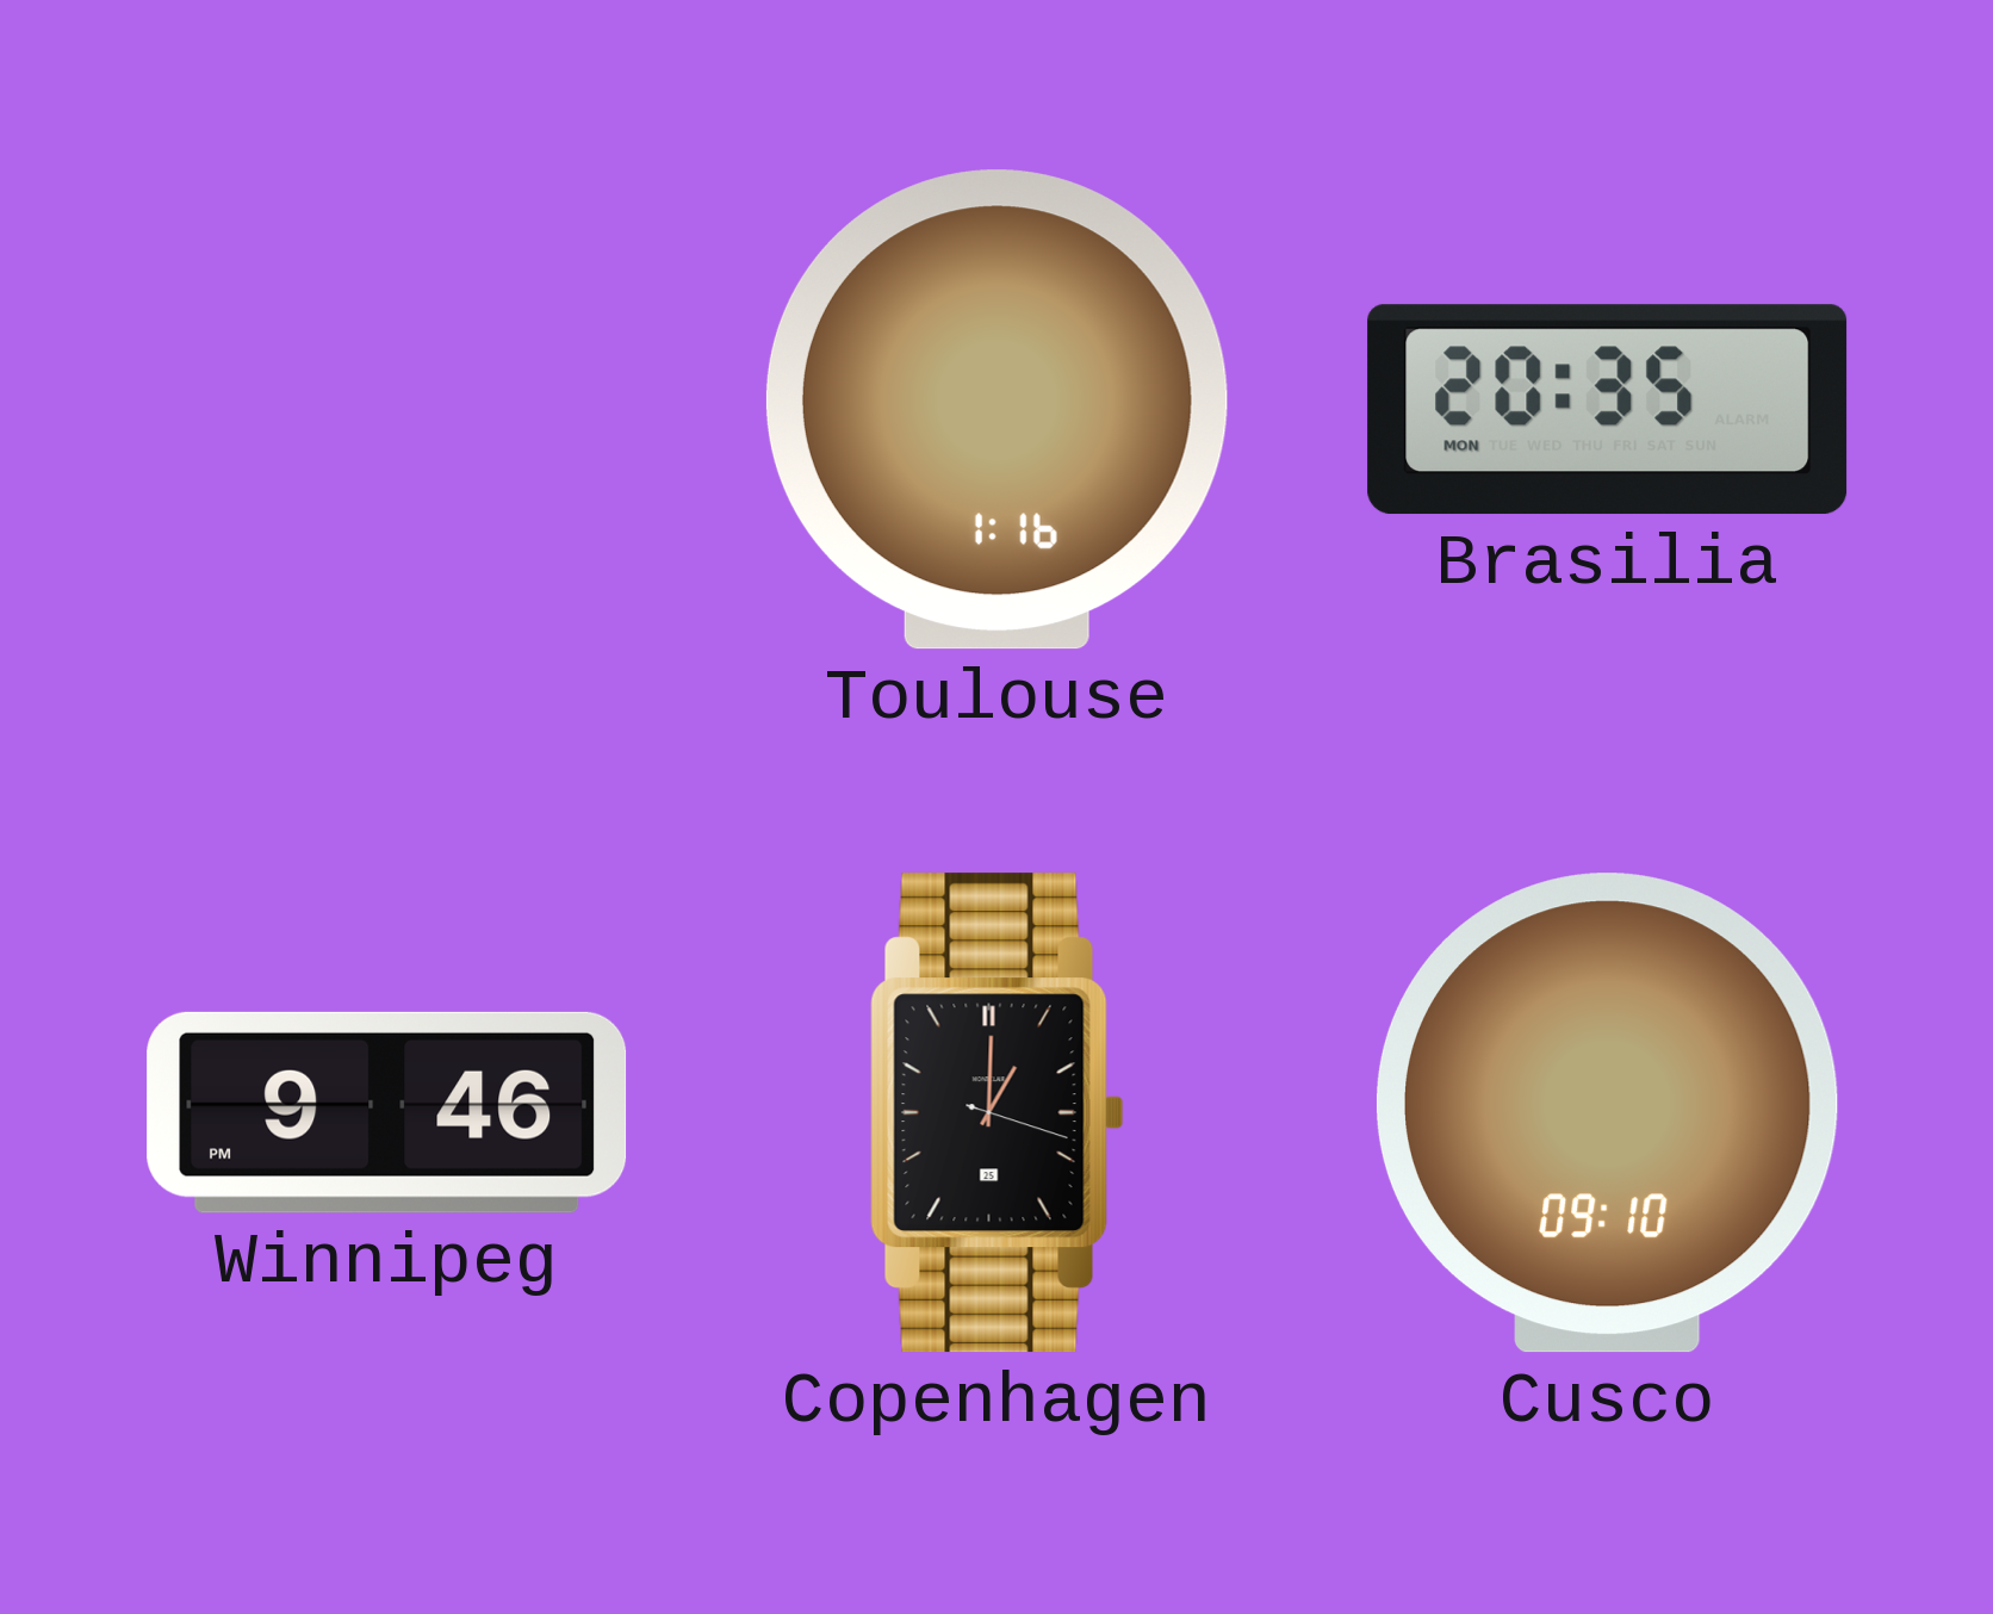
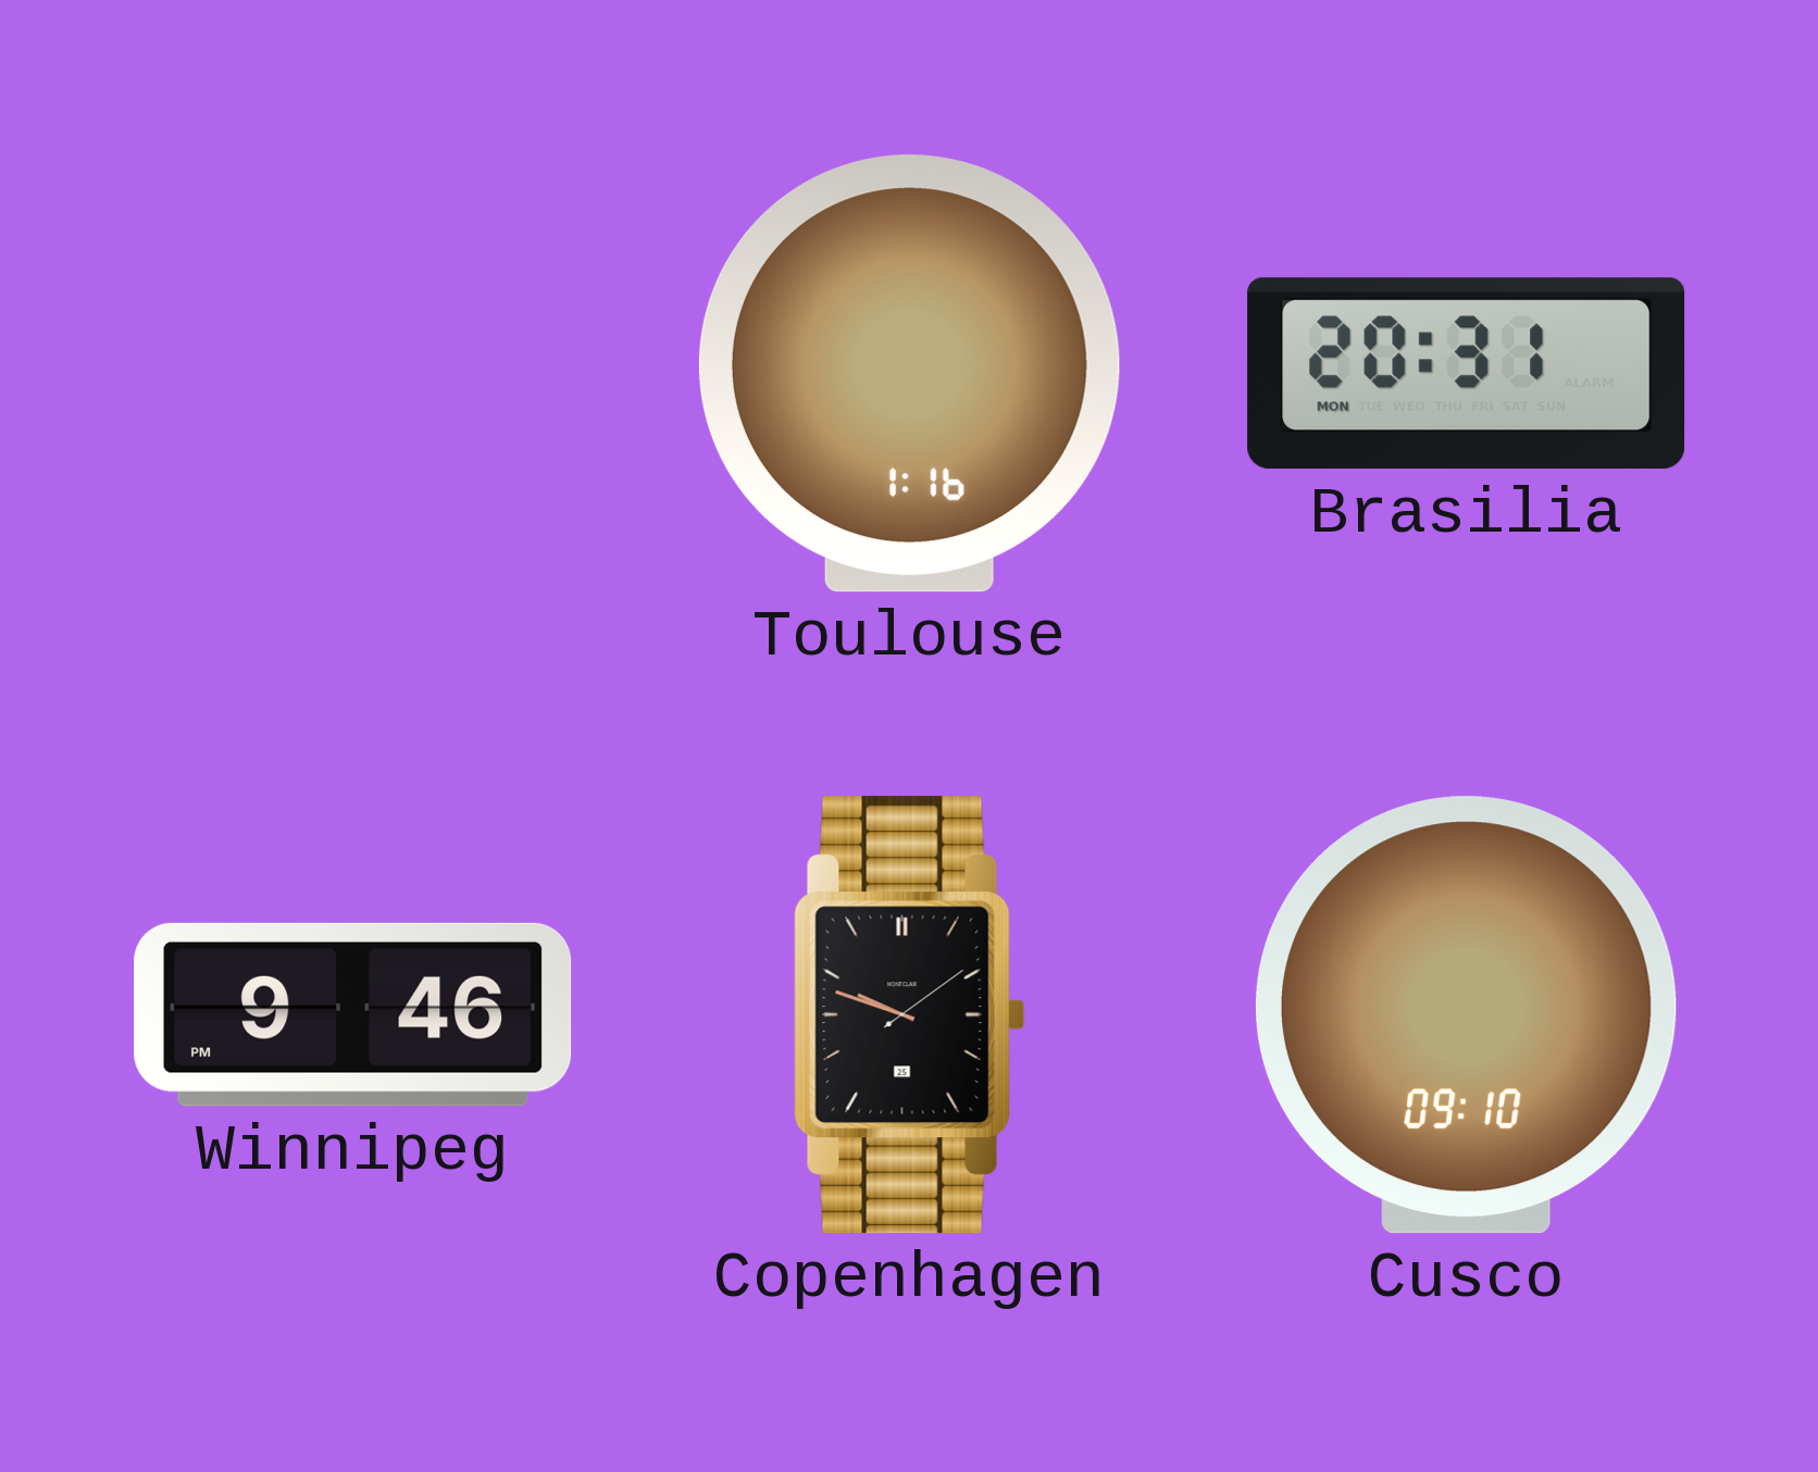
Brasilia: 20:35 -> 20:31
Copenhagen: 1:00 -> 9:48
